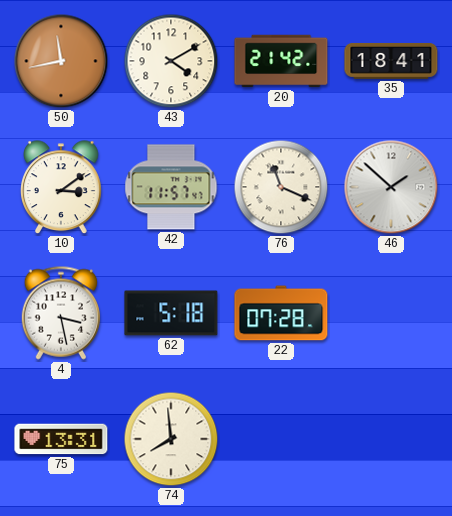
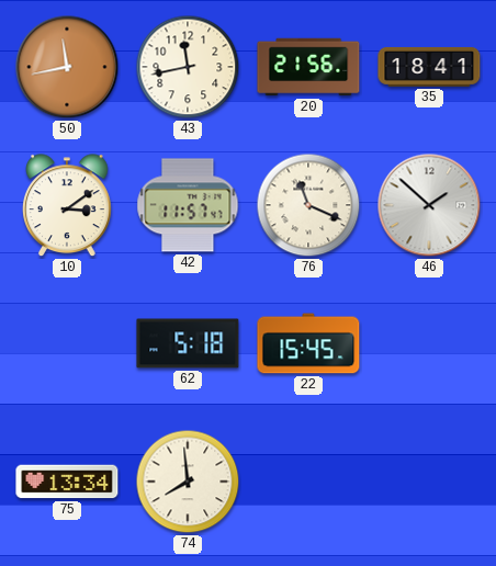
43: 4:10 -> 11:43
20: 21:42 -> 21:56
4: 3:28 -> none
22: 07:28 -> 15:45
75: 13:31 -> 13:34
